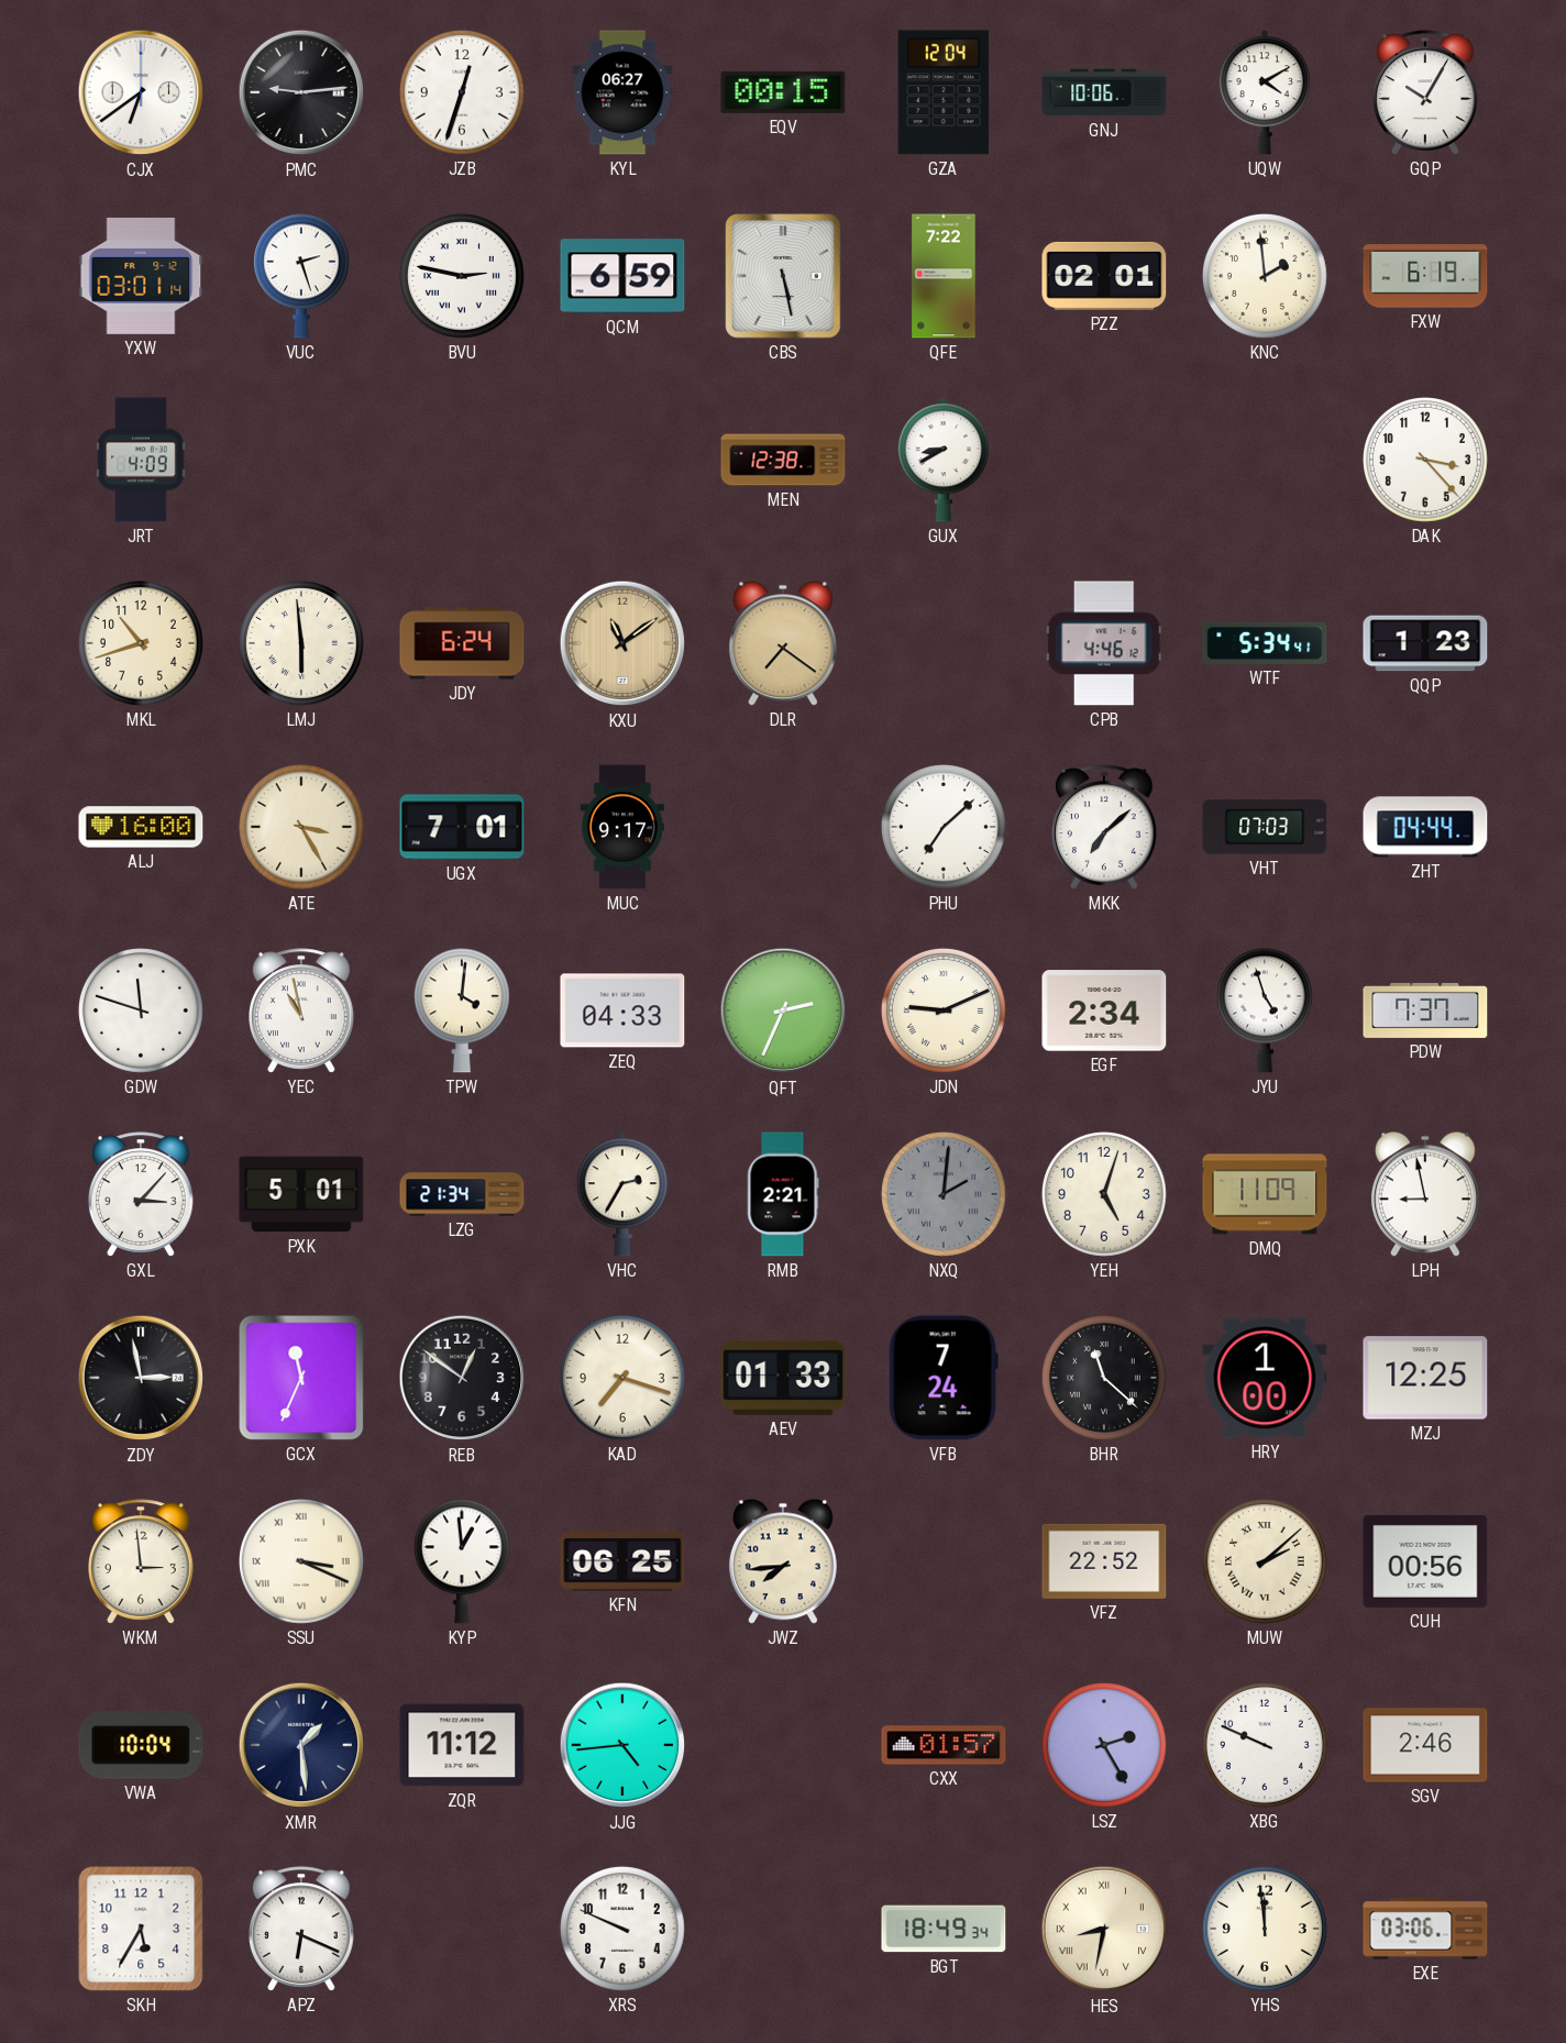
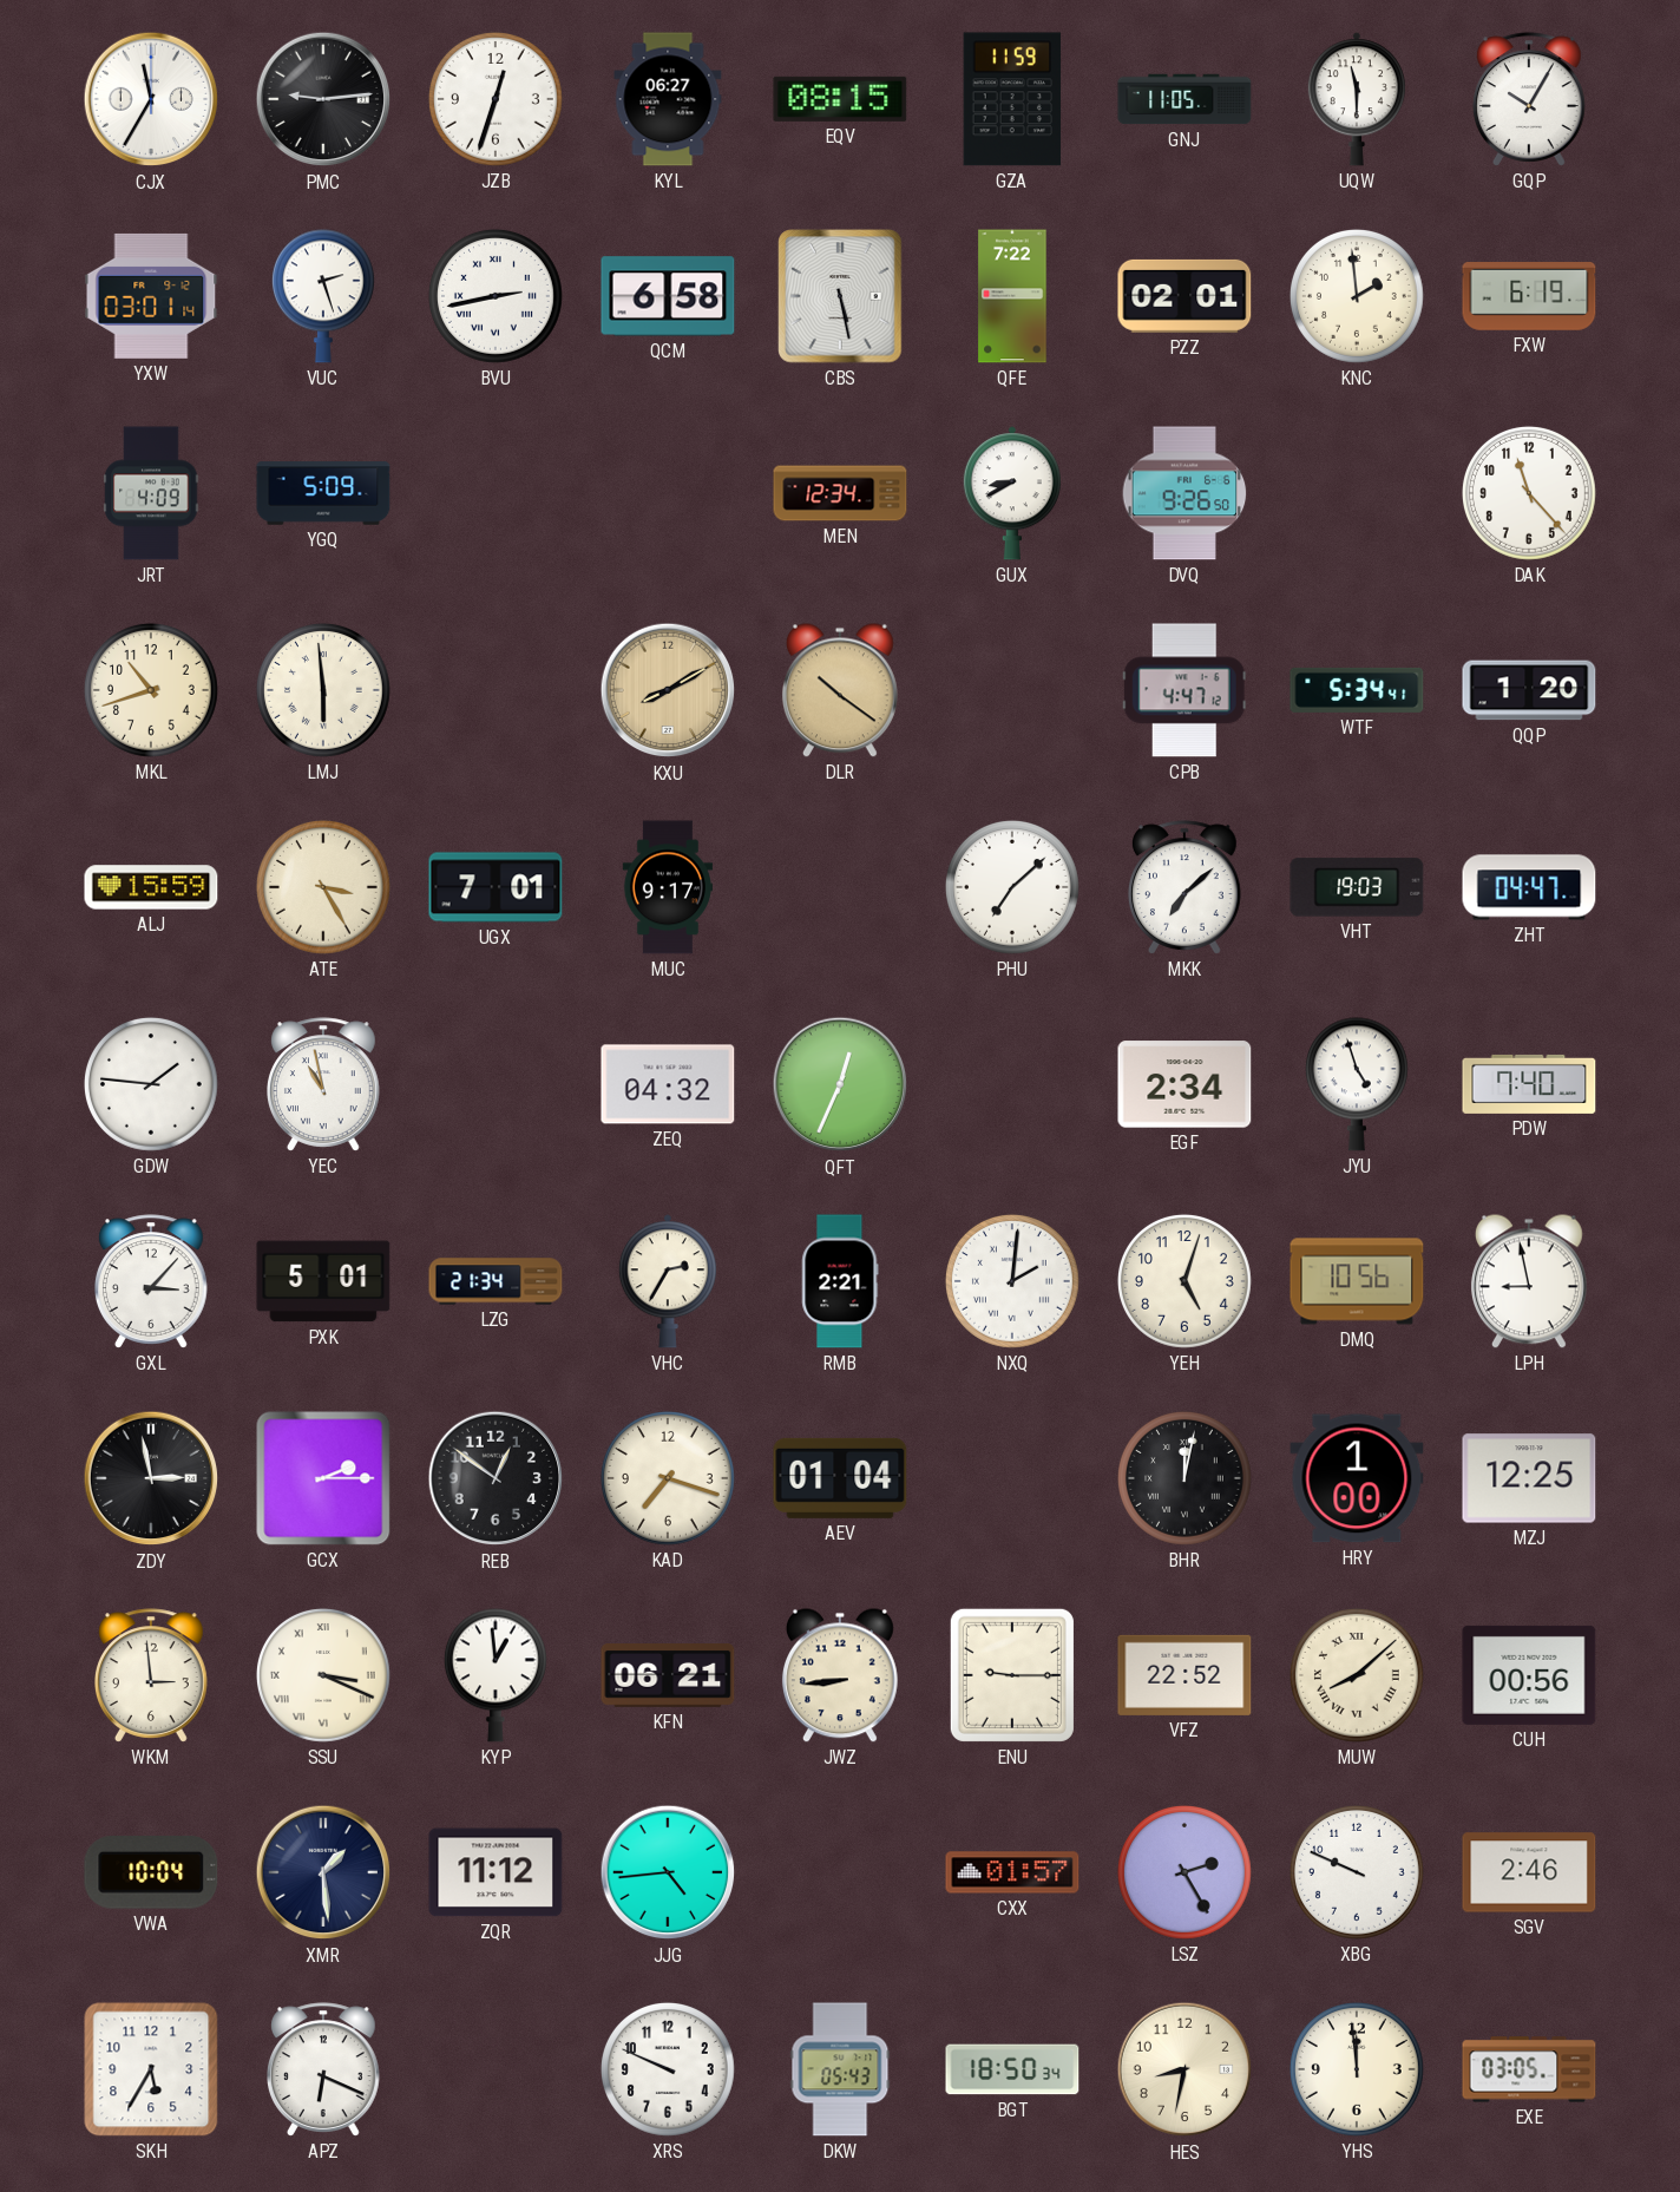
CJX: 6:39 -> 11:35
EQV: 00:15 -> 08:15
GZA: 12:04 -> 11:59
GNJ: 10:06 -> 11:05
UQW: 4:10 -> 11:30
BVU: 2:47 -> 2:43
QCM: 6:59 -> 6:58
YGQ: none -> 5:09
MEN: 12:38 -> 12:34
DVQ: none -> 9:26
DAK: 3:23 -> 11:23
JDY: 6:24 -> none
KXU: 11:09 -> 8:10
DLR: 7:21 -> 10:21
CPB: 4:46 -> 4:47
QQP: 1:23 -> 1:20
ALJ: 16:00 -> 15:59
VHT: 07:03 -> 19:03
ZHT: 04:44 -> 04:47
GDW: 11:48 -> 1:46
TPW: 4:01 -> none
ZEQ: 04:33 -> 04:32
QFT: 2:34 -> 12:34
JDN: 9:11 -> none
PDW: 7:37 -> 7:40
NXQ dial: grey -> white
DMQ: 11:09 -> 10:56
GCX: 11:34 -> 2:15
AEV: 01:33 -> 01:04
VFB: 7:24 -> none
BHR: 11:22 -> 12:02
KFN: 06:25 -> 06:21
JWZ: 7:44 -> 8:44
ENU: none -> 9:15
MUW: 2:08 -> 8:08
DKW: none -> 05:43
BGT: 18:49 -> 18:50
HES numerals: Roman -> Arabic
EXE: 03:06 -> 03:05
